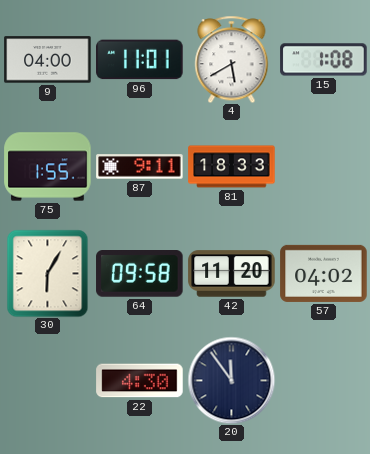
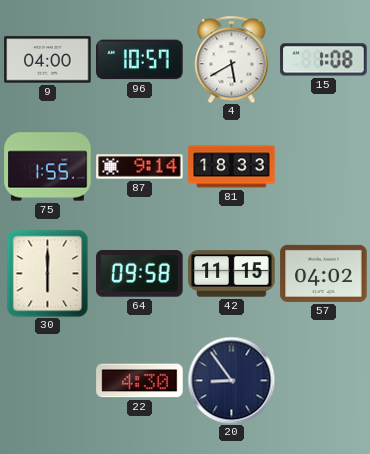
96: 11:01 -> 10:57
87: 9:11 -> 9:14
30: 6:05 -> 6:00
42: 11:20 -> 11:15
20: 11:54 -> 8:54
